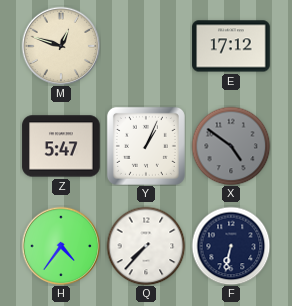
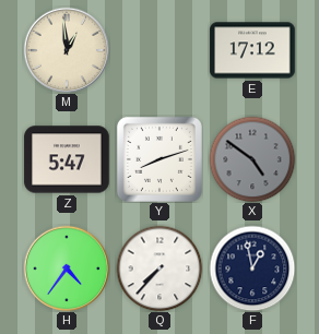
M: 12:48 -> 12:59
Y: 1:04 -> 8:12
F: 6:32 -> 12:58
